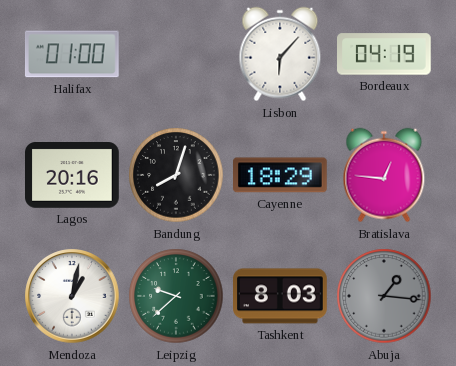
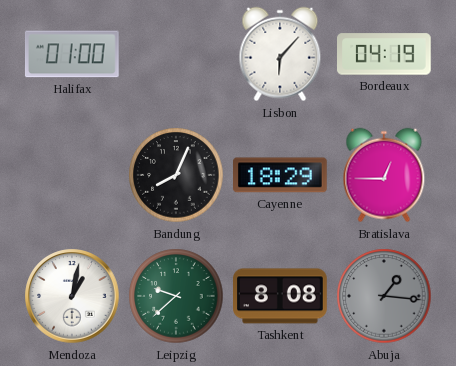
Lagos: 20:16 -> none
Bandung: 8:03 -> 8:04
Bratislava: 12:46 -> 12:45
Tashkent: 8:03 -> 8:08
